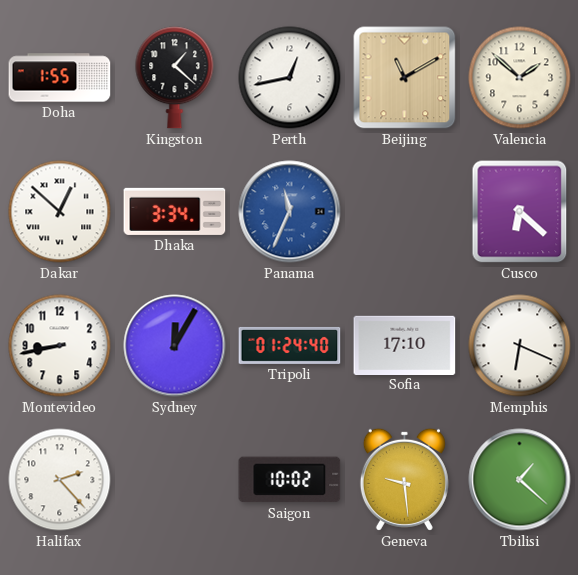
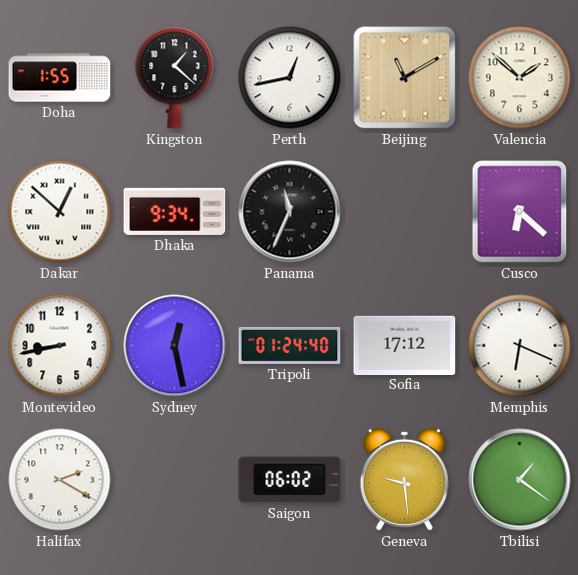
Dhaka: 3:34 -> 9:34
Panama dial: blue -> black
Sydney: 12:05 -> 12:28
Sofia: 17:10 -> 17:12
Halifax: 2:23 -> 2:20
Saigon: 10:02 -> 06:02
Tbilisi: 1:22 -> 1:21
